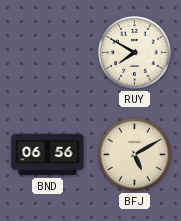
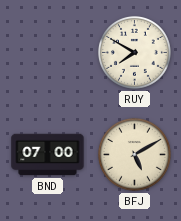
BND: 06:56 -> 07:00
